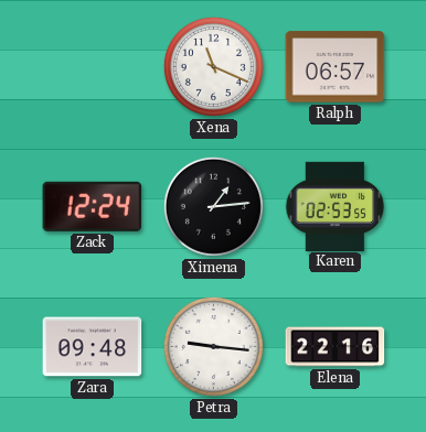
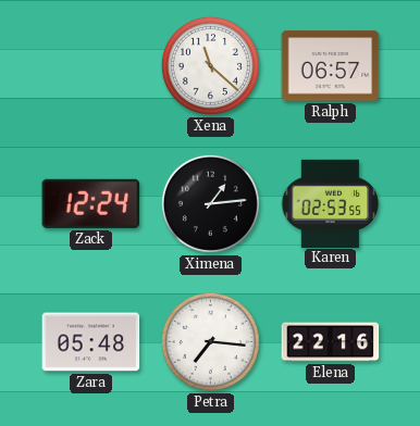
Xena: 11:19 -> 11:22
Zara: 09:48 -> 05:48
Petra: 9:16 -> 7:16
